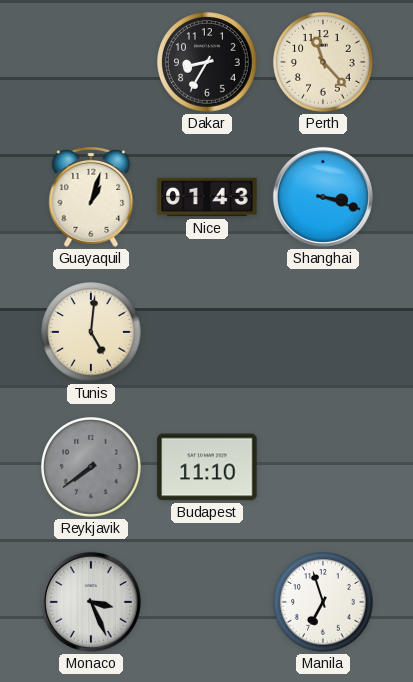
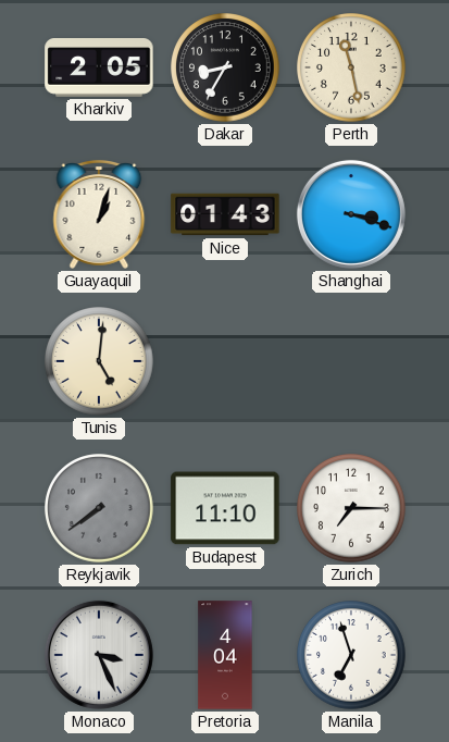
Kharkiv: none -> 2:05
Perth: 11:23 -> 11:28
Zurich: none -> 7:15
Pretoria: none -> 4:04
